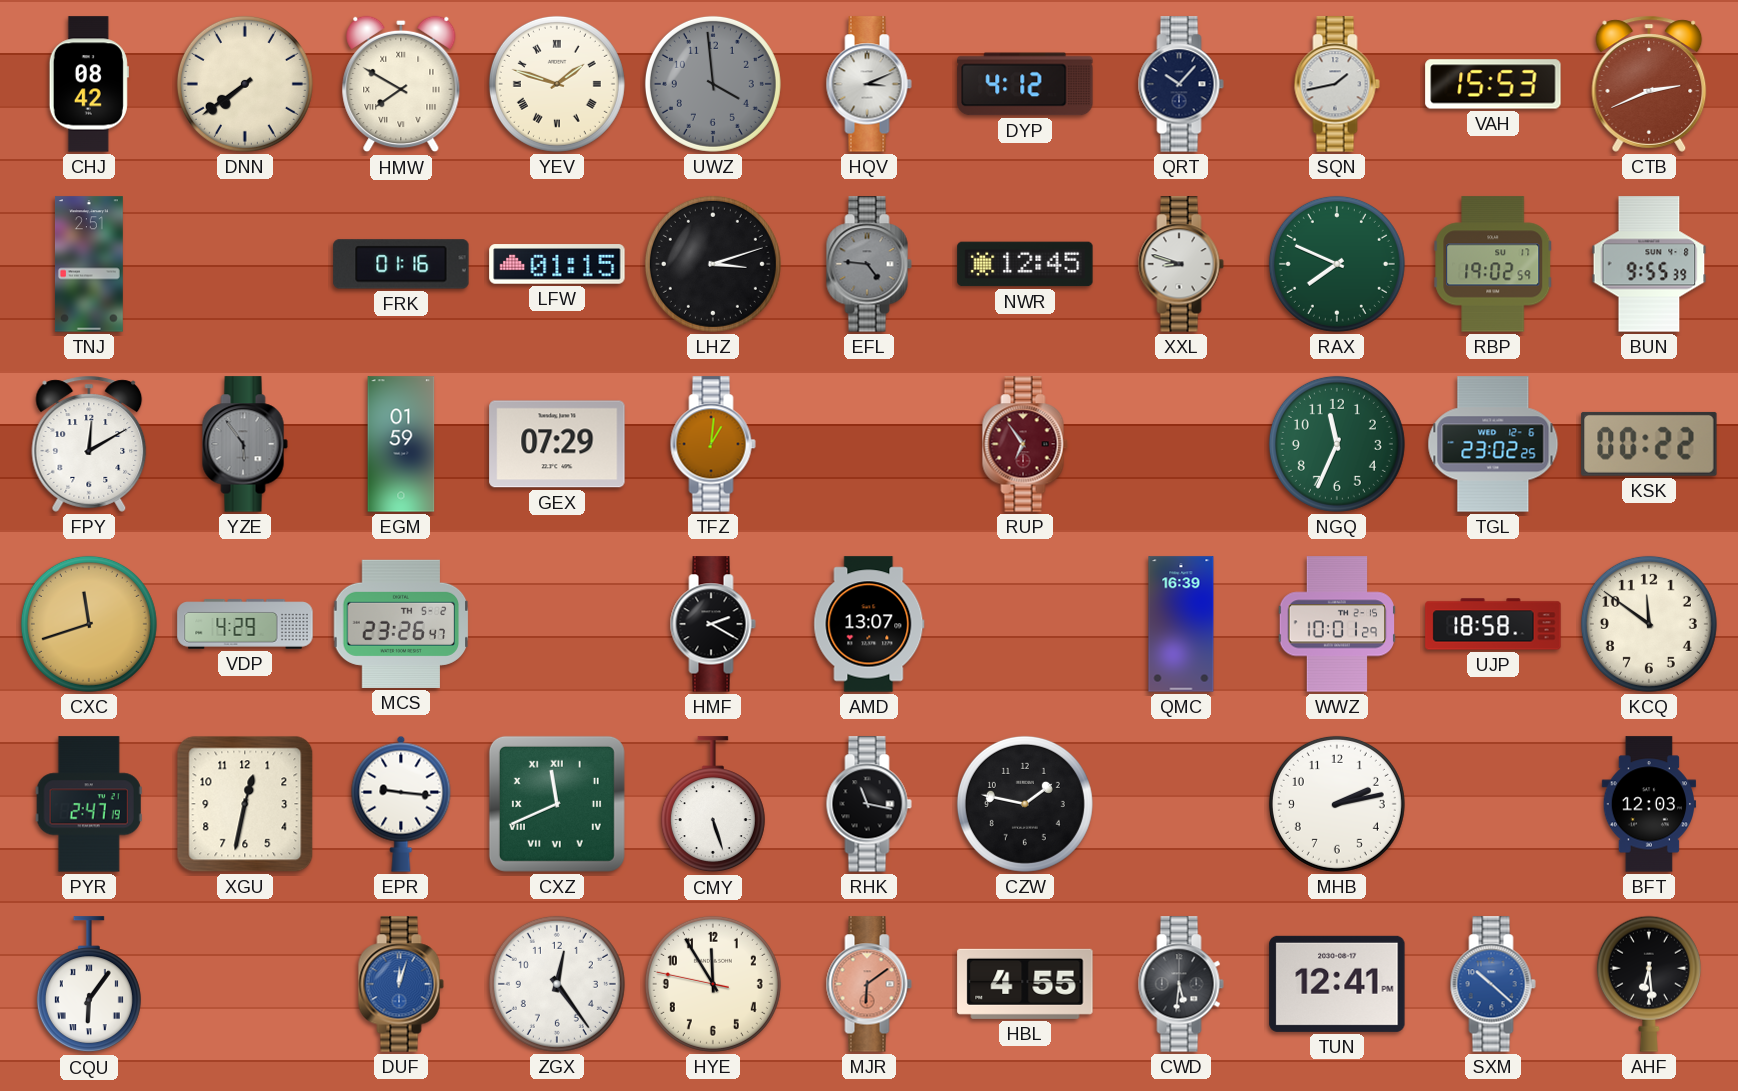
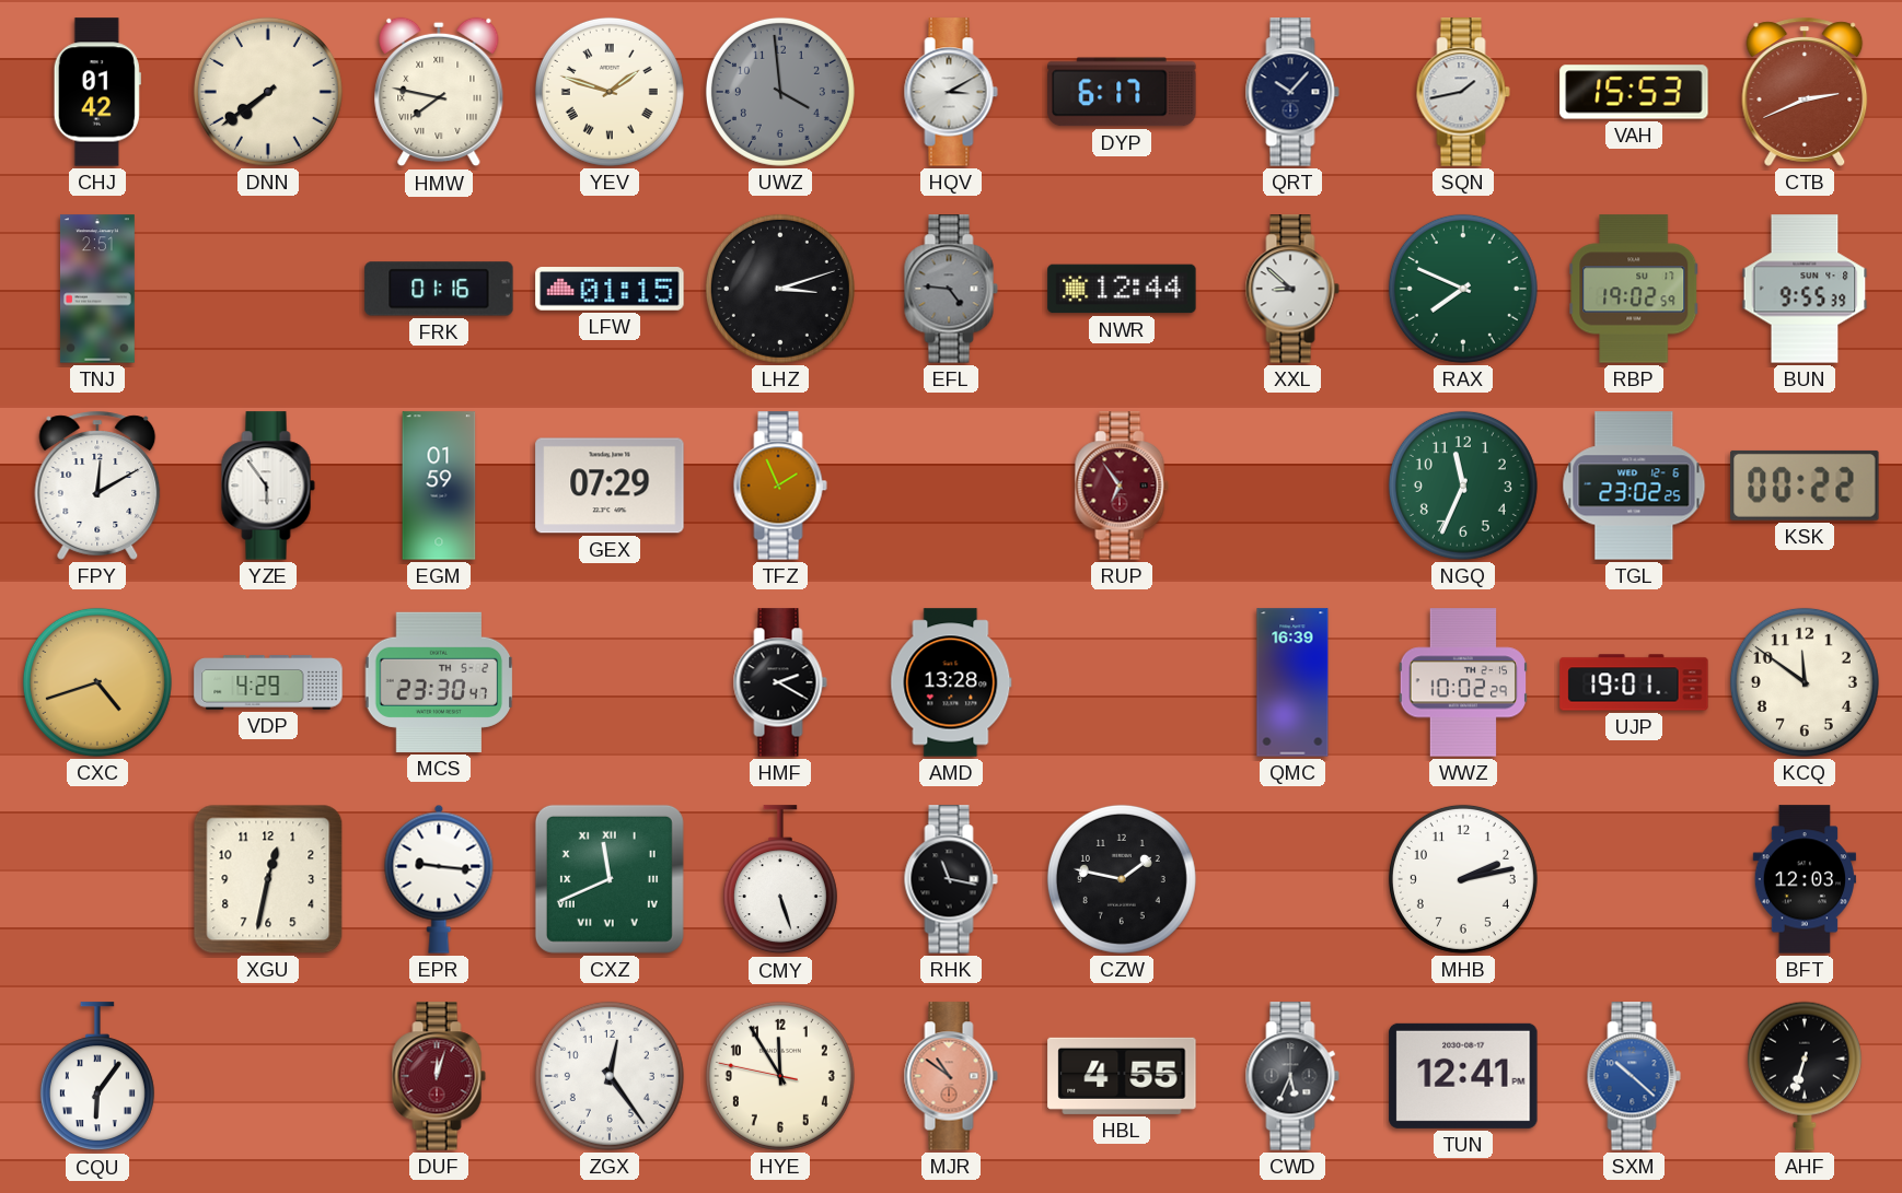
CHJ: 08:42 -> 01:42
HMW: 7:50 -> 7:47
HQV: 3:11 -> 3:10
DYP: 4:12 -> 6:17
NWR: 12:45 -> 12:44
XXL: 8:48 -> 8:52
YZE dial: grey -> white
TFZ: 1:01 -> 1:56
CXC: 11:42 -> 4:42
MCS: 23:26 -> 23:30
AMD: 13:07 -> 13:28
WWZ: 10:01 -> 10:02
UJP: 18:58 -> 19:01
PYR: 2:47 -> none
DUF dial: blue -> burgundy
MJR: 6:09 -> 10:51
CWD: 5:31 -> 5:34
AHF: 6:29 -> 6:33
